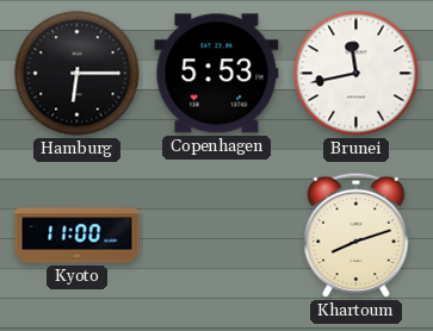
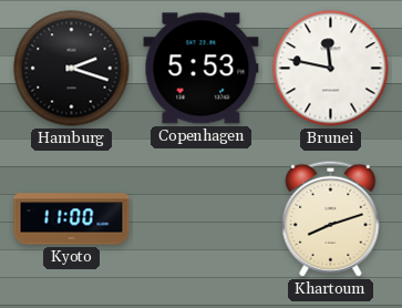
Hamburg: 6:15 -> 2:18
Brunei: 11:43 -> 11:47
